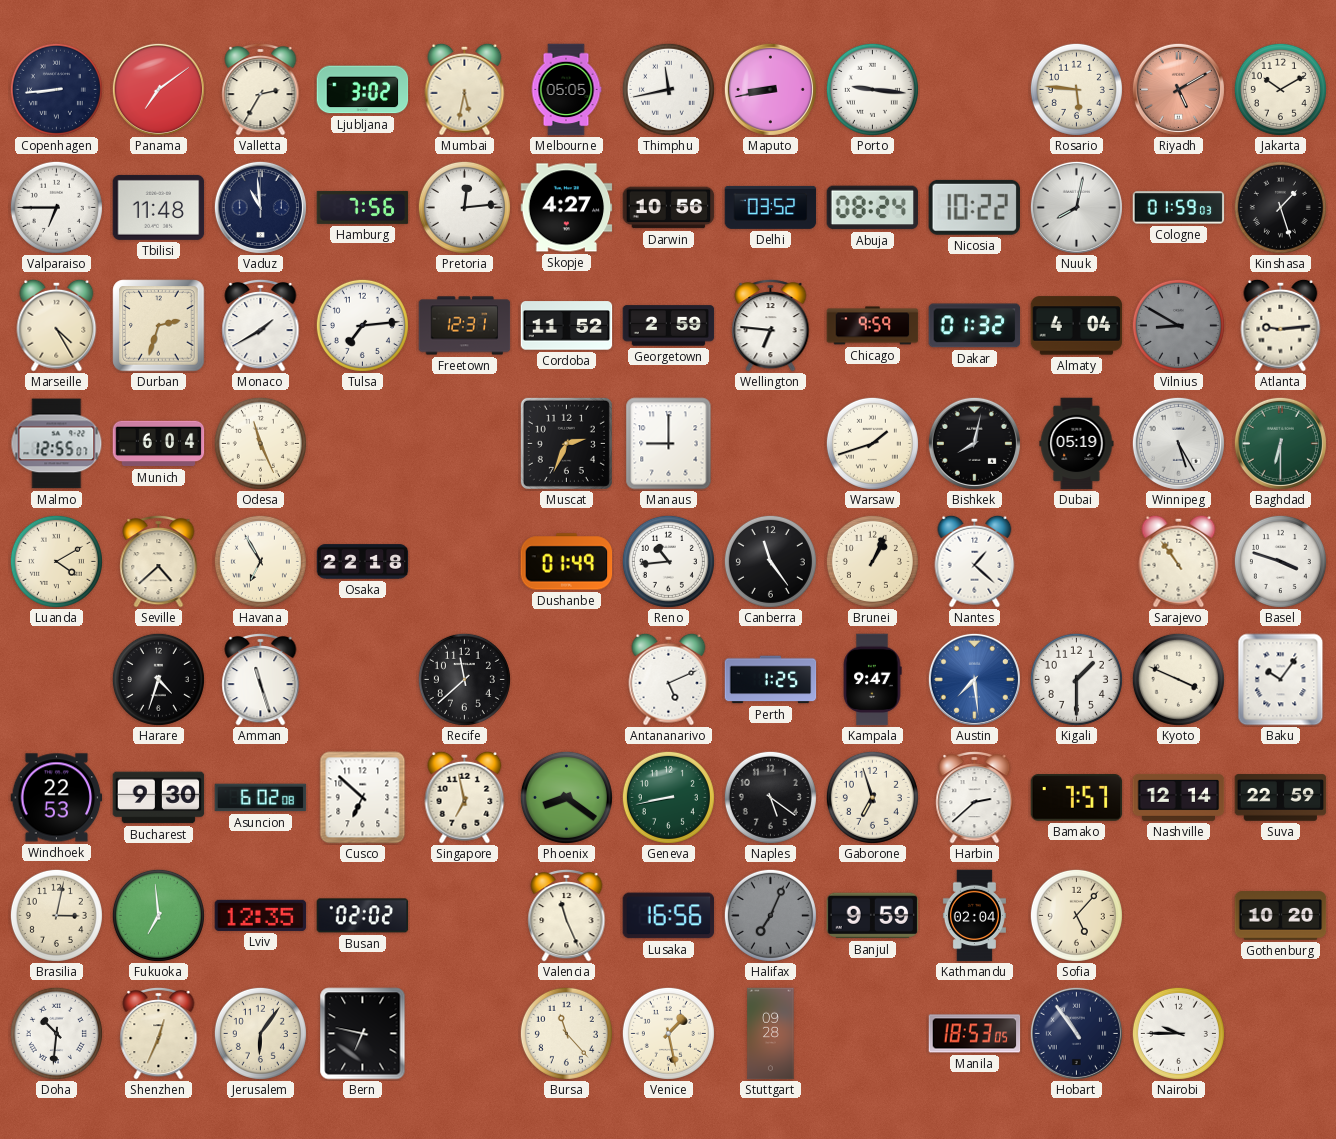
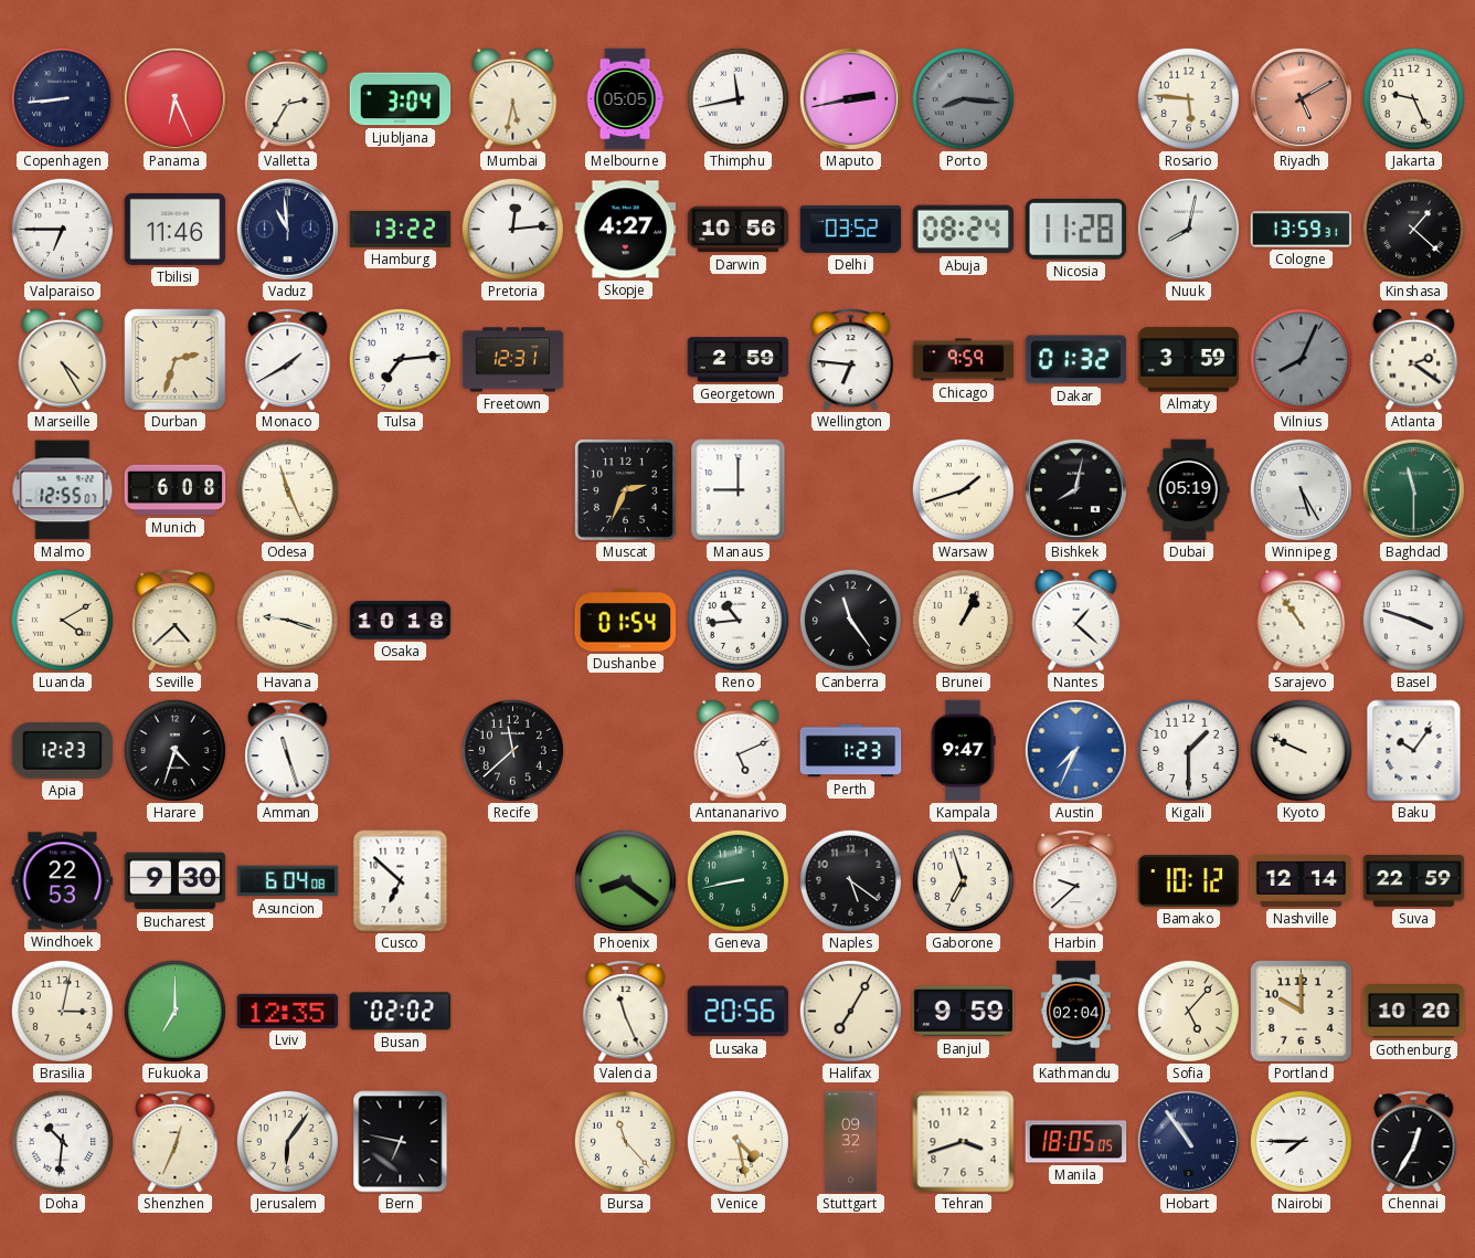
Panama: 7:09 -> 6:26
Ljubljana: 3:02 -> 3:04
Maputo: 8:43 -> 2:43
Porto: 9:16 -> 8:16
Porto dial: white -> grey
Jakarta: 10:10 -> 9:26
Tbilisi: 11:48 -> 11:46
Hamburg: 7:56 -> 13:22
Nicosia: 10:22 -> 11:28
Cologne: 01:59 -> 13:59
Kinshasa: 1:27 -> 1:22
Cordoba: 11:52 -> none
Almaty: 4:04 -> 3:59
Vilnius: 8:50 -> 8:04
Atlanta: 9:14 -> 2:21
Munich: 6:04 -> 6:08
Baghdad: 6:30 -> 11:30
Havana: 6:55 -> 9:18
Osaka: 22:18 -> 10:18
Dushanbe: 01:49 -> 01:54
Apia: none -> 12:23
Perth: 1:25 -> 1:23
Austin: 7:29 -> 7:34
Kyoto: 3:49 -> 9:49
Asuncion: 6:02 -> 6:04
Singapore: 6:58 -> none
Harbin: 2:38 -> 9:38
Bamako: 7:57 -> 10:12
Fukuoka: 6:59 -> 7:00
Lusaka: 16:56 -> 20:56
Halifax: 7:04 -> 7:05
Halifax dial: grey -> cream
Portland: none -> 10:00
Venice: 1:28 -> 4:28
Stuttgart: 09:28 -> 09:32
Tehran: none -> 3:42
Manila: 18:53 -> 18:05
Nairobi: 9:45 -> 7:45
Chennai: none -> 12:35
